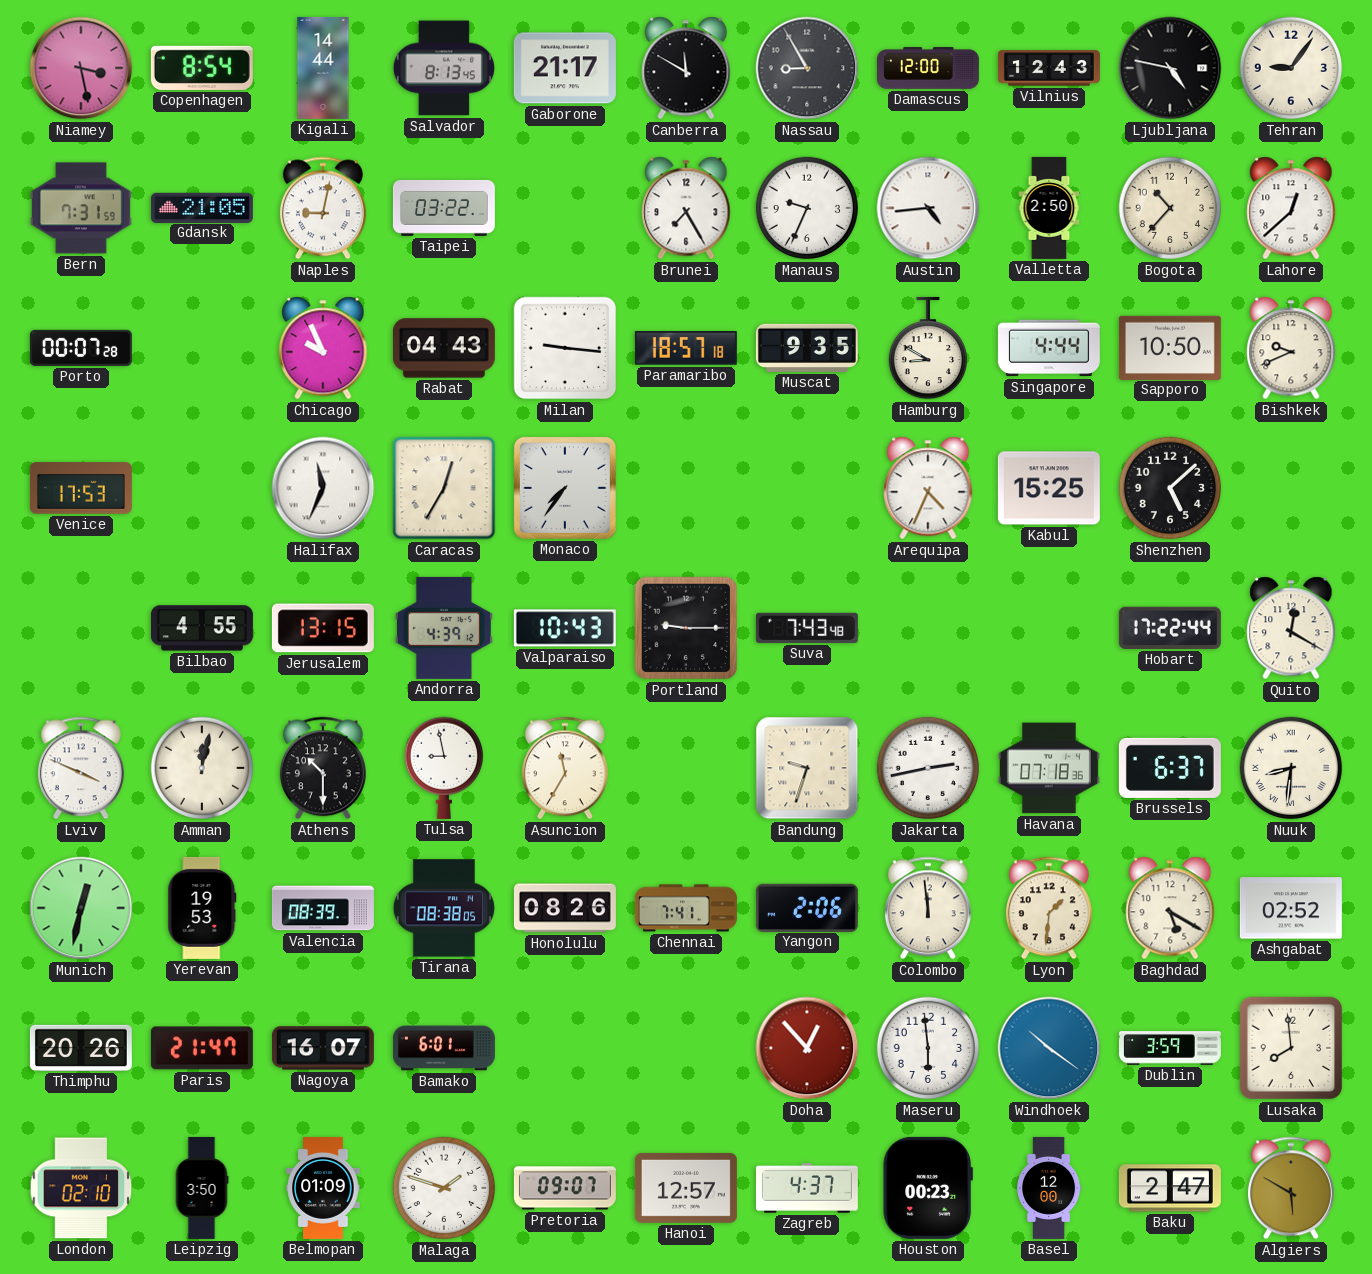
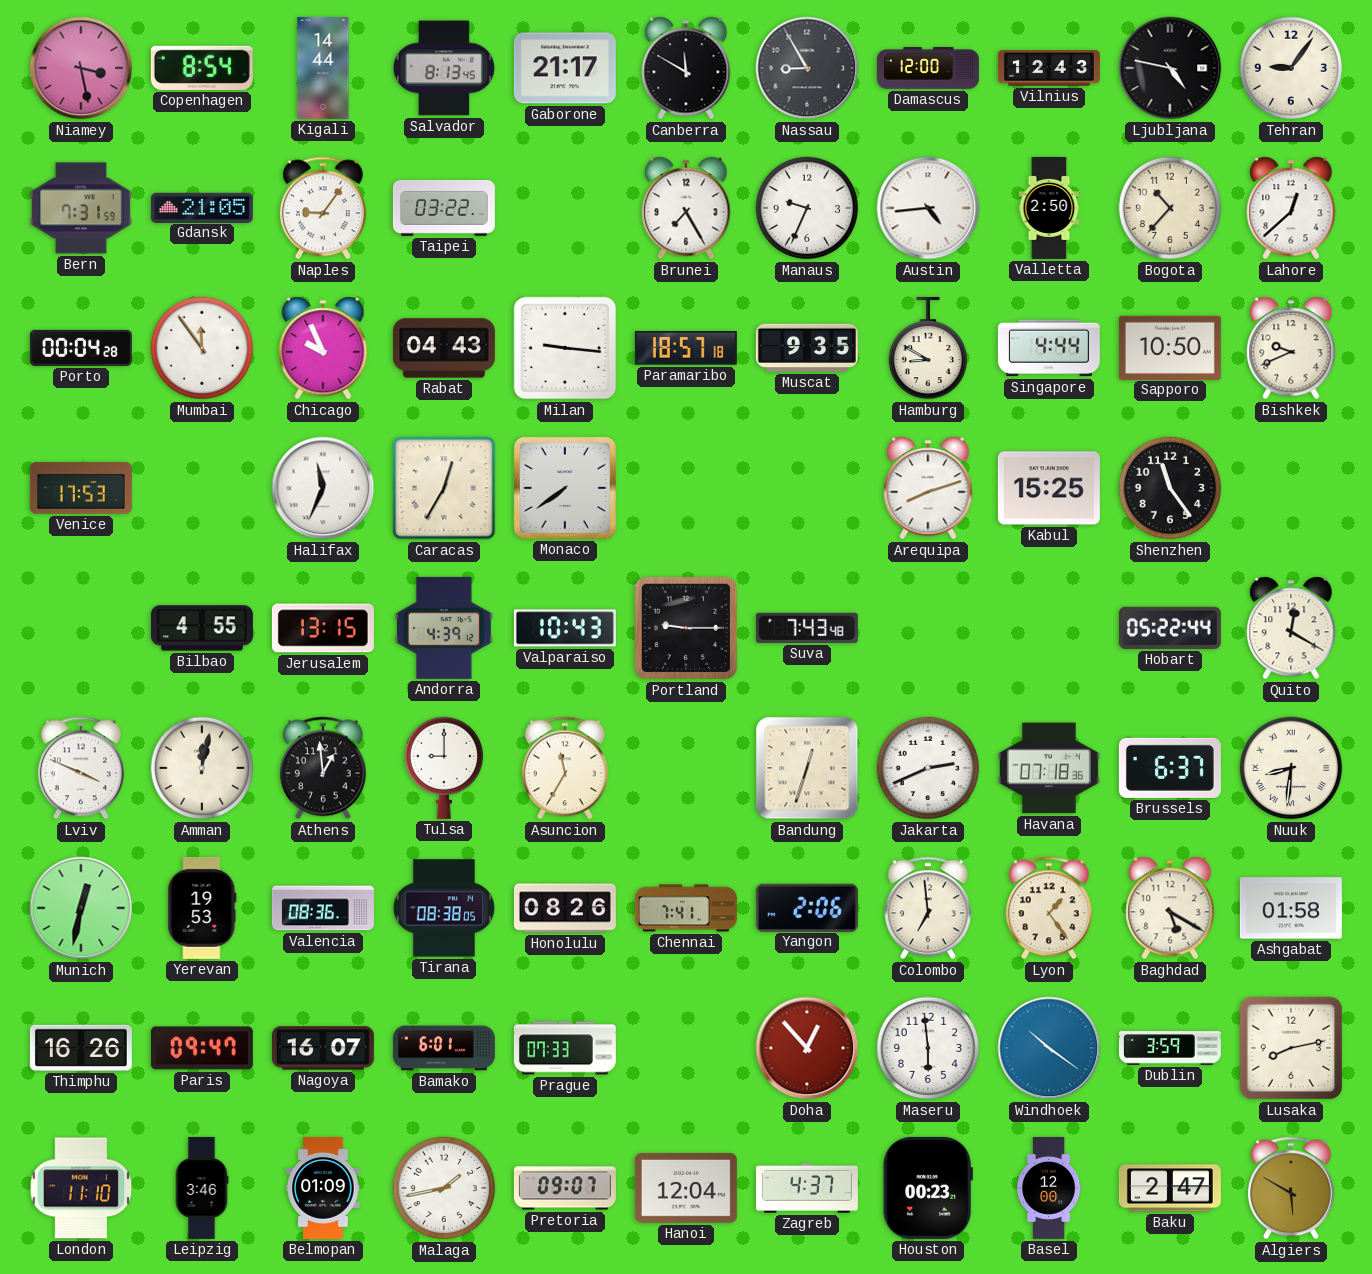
Naples: 9:02 -> 9:06
Porto: 00:07 -> 00:04
Mumbai: none -> 11:54
Monaco: 7:36 -> 7:39
Arequipa: 4:34 -> 8:12
Shenzhen: 5:08 -> 11:24
Hobart: 17:22 -> 05:22
Athens: 10:30 -> 12:59
Tulsa: 8:58 -> 9:00
Bandung: 9:33 -> 12:33
Jakarta: 2:43 -> 2:41
Valencia: 08:39 -> 08:36
Colombo: 11:59 -> 6:59
Lyon: 1:31 -> 1:24
Ashgabat: 02:52 -> 01:58
Thimphu: 20:26 -> 16:26
Paris: 21:47 -> 09:47
Prague: none -> 07:33
Lusaka: 7:59 -> 8:13
London: 02:10 -> 11:10
Leipzig: 3:50 -> 3:46
Malaga: 1:48 -> 1:43
Hanoi: 12:57 -> 12:04
